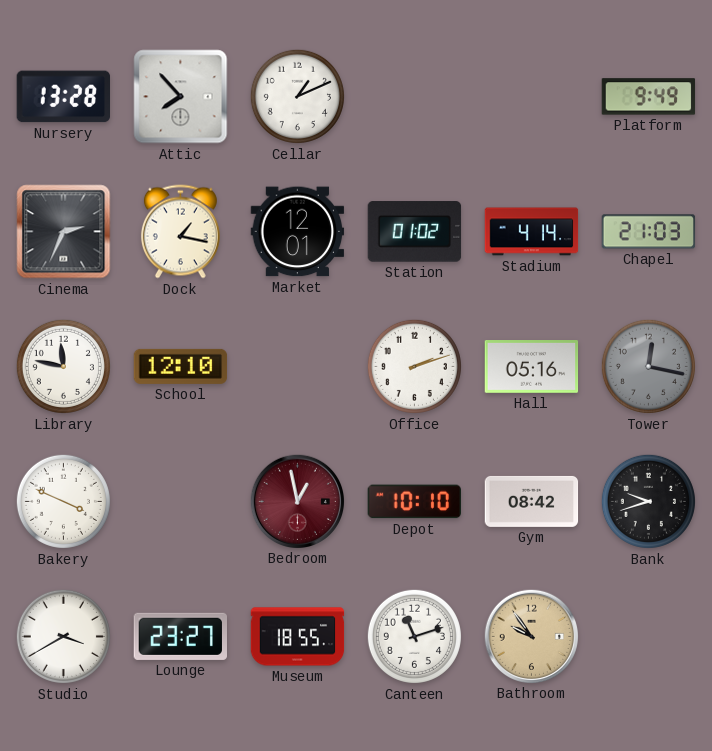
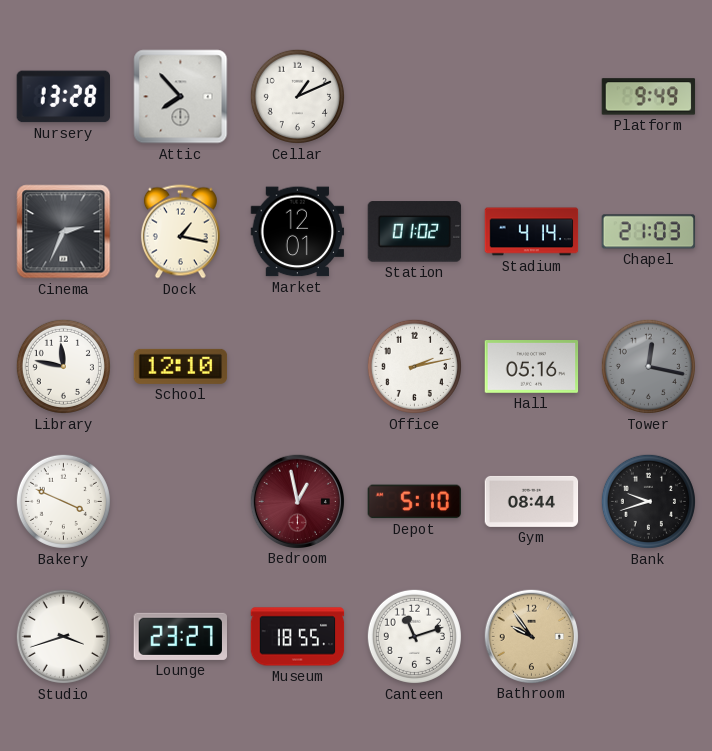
Office: 2:12 -> 2:13
Depot: 10:10 -> 5:10
Gym: 08:42 -> 08:44
Studio: 3:40 -> 3:42
